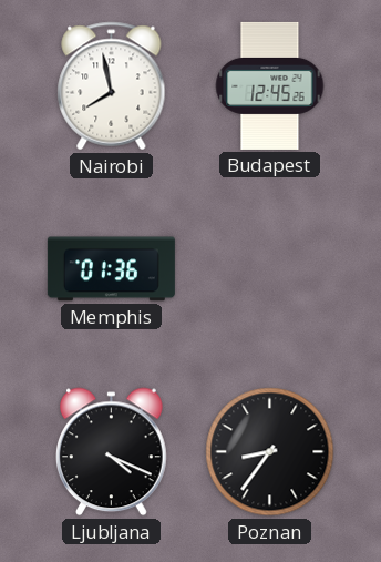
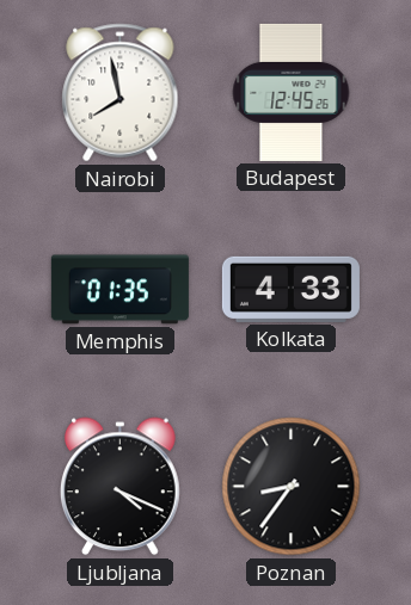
Memphis: 01:36 -> 01:35
Kolkata: none -> 4:33
